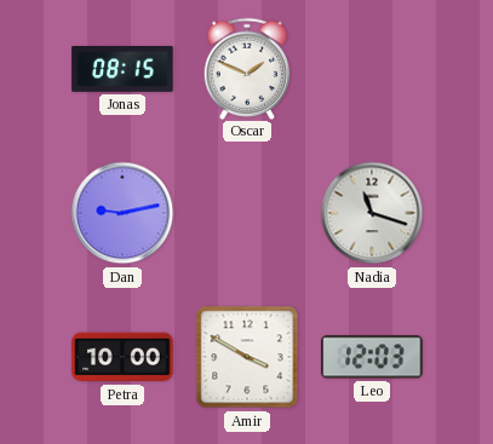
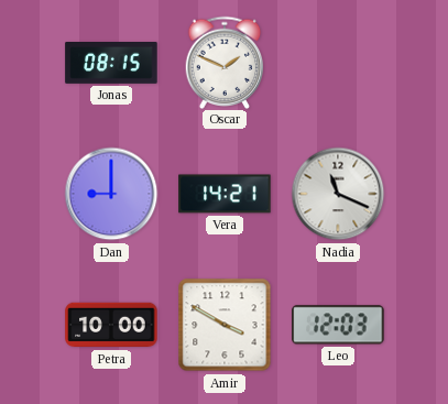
Dan: 9:13 -> 9:00
Vera: none -> 14:21
Nadia: 11:18 -> 11:19
